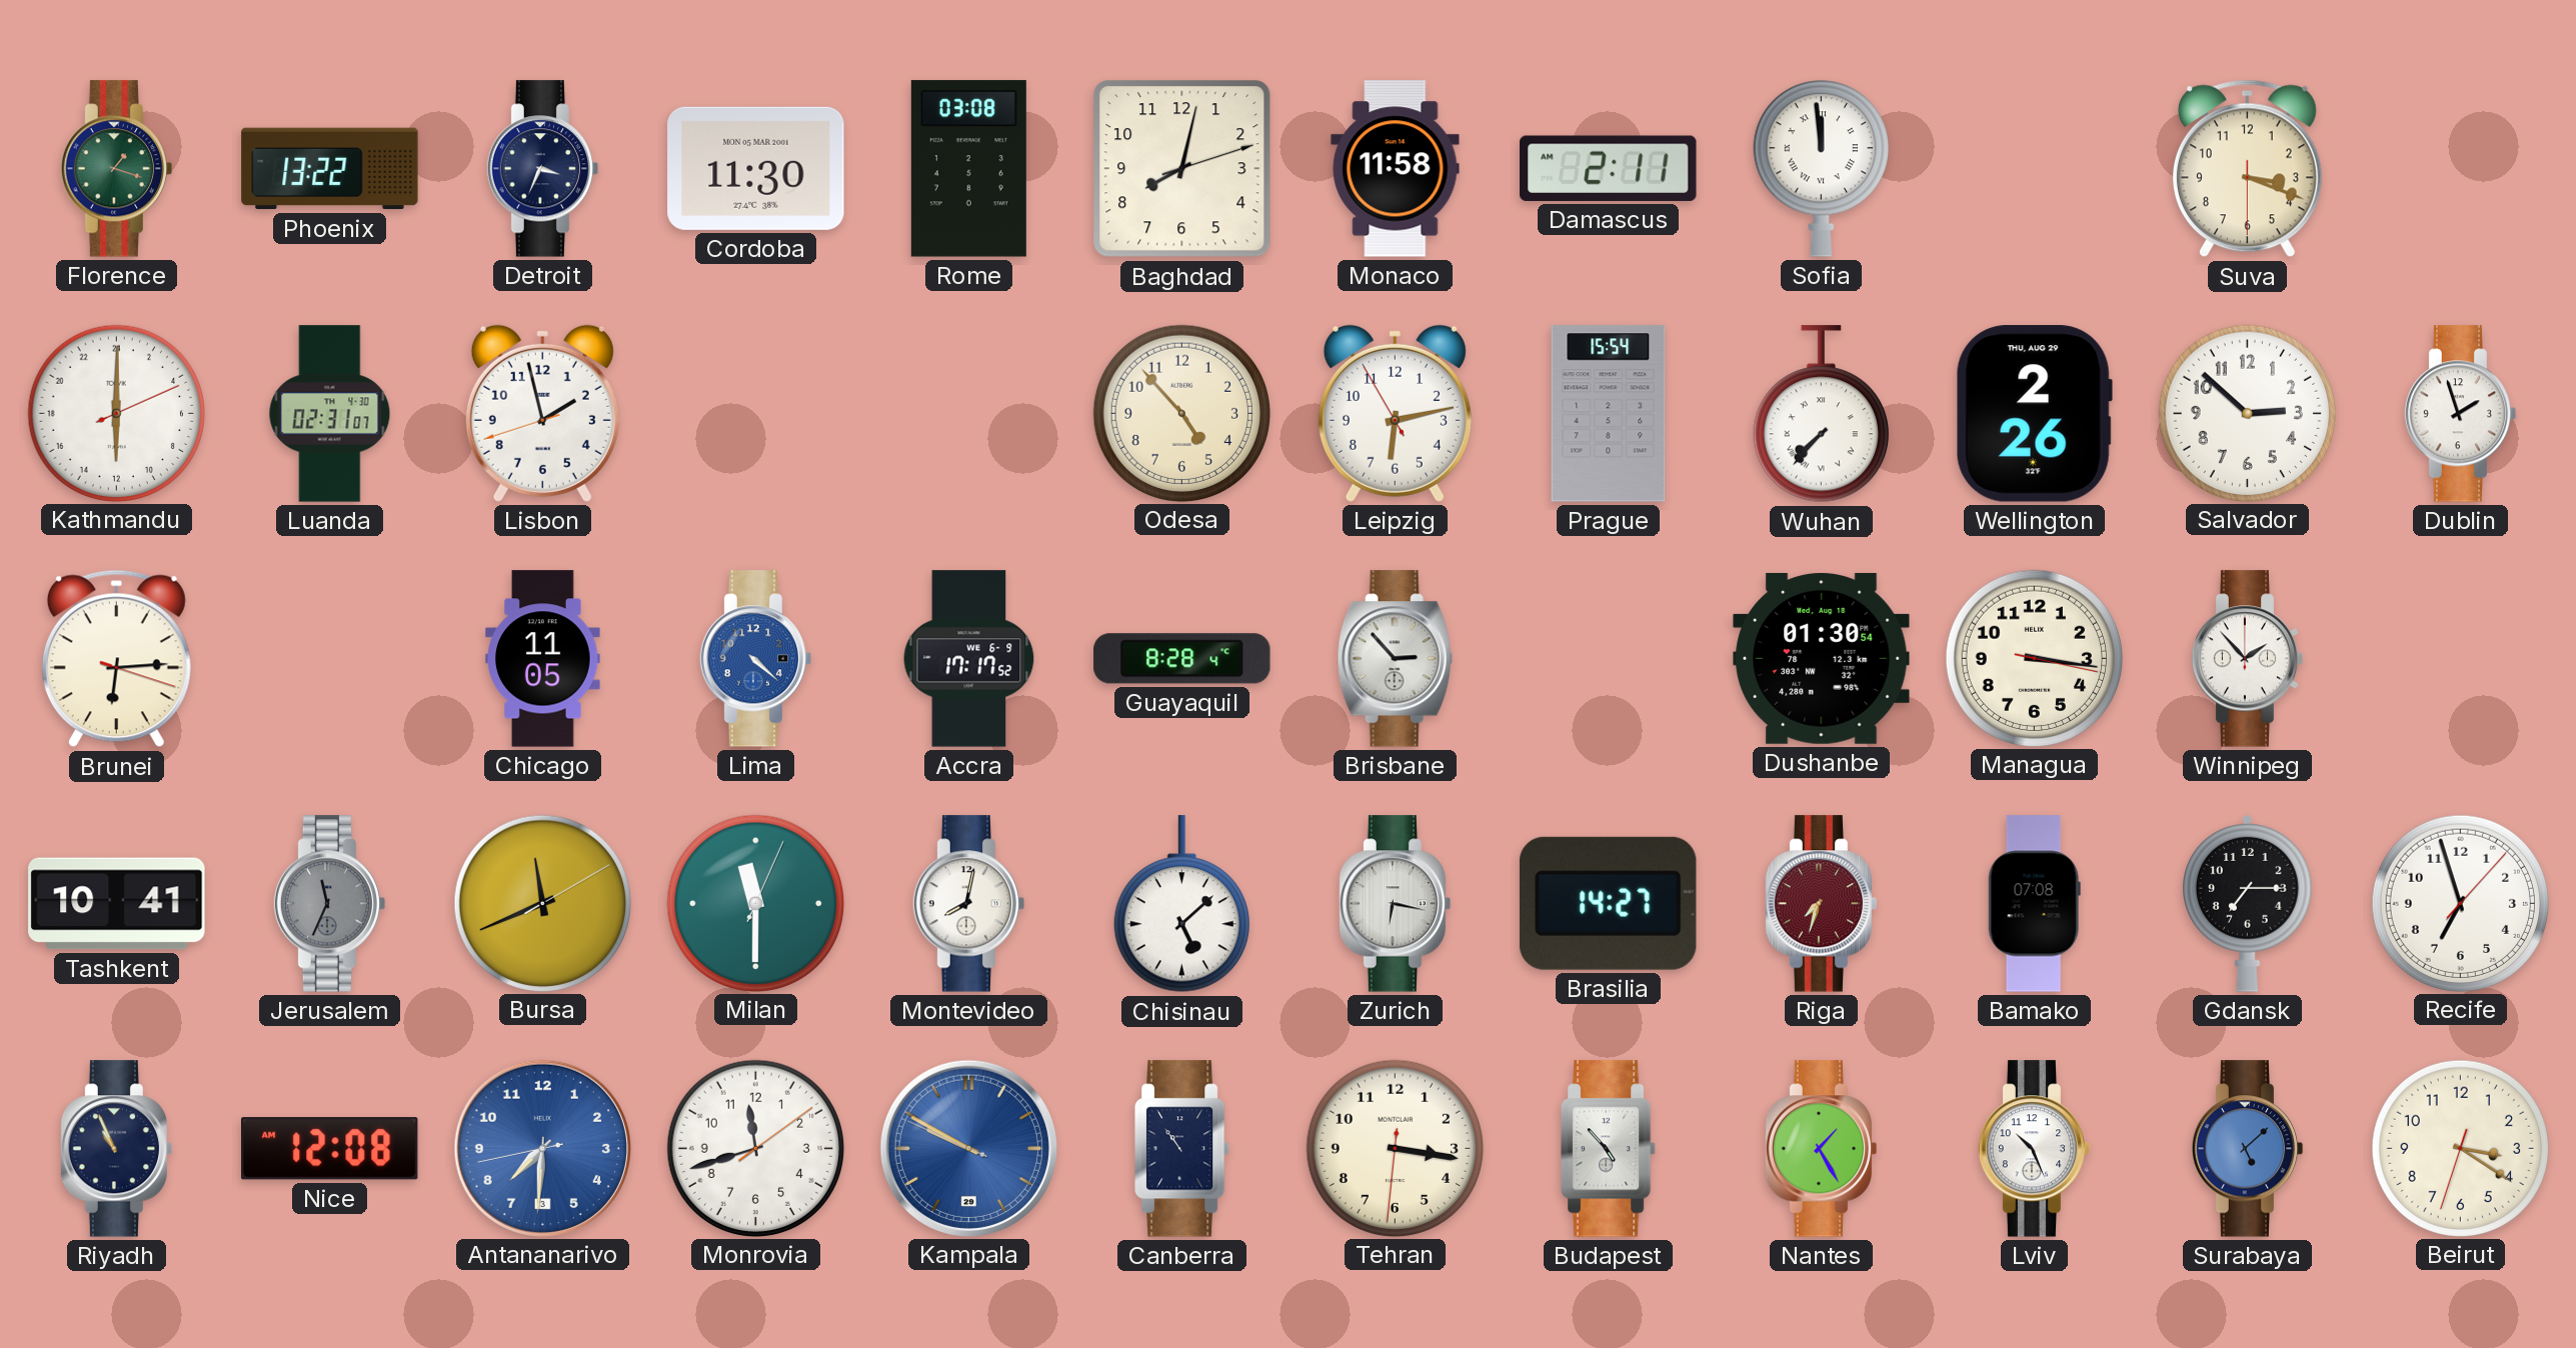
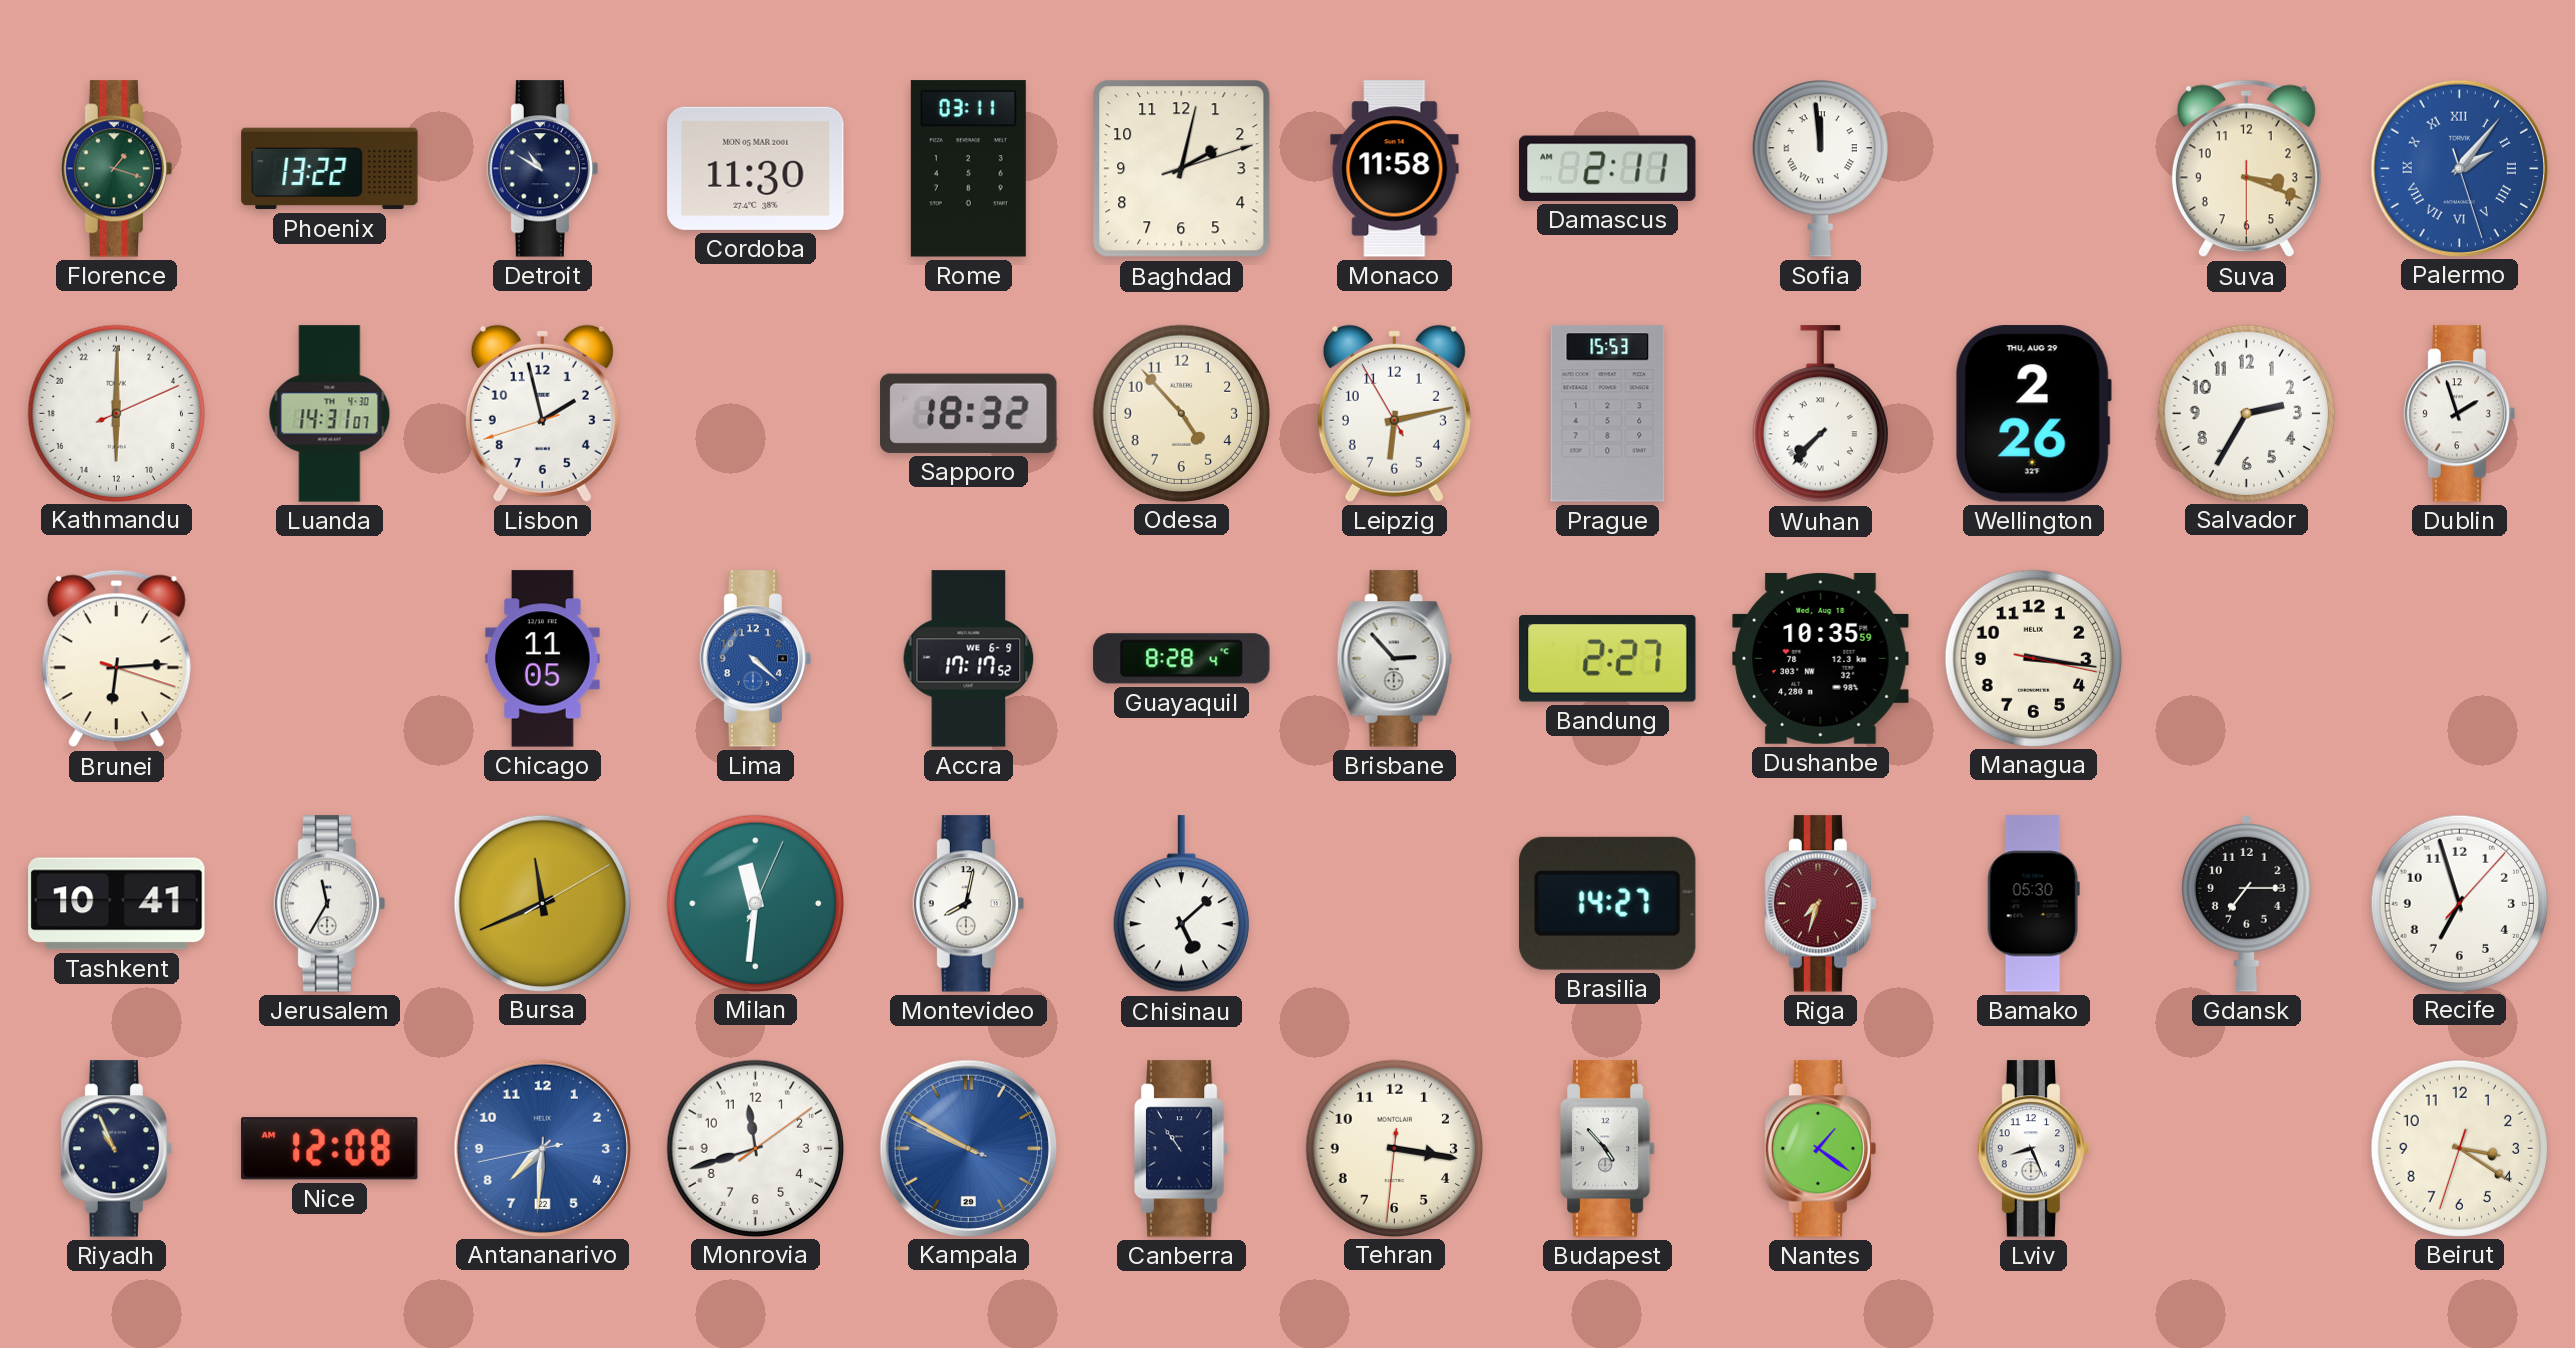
Detroit: 3:34 -> 10:50
Rome: 03:08 -> 03:11
Baghdad: 8:02 -> 2:02
Palermo: none -> 2:06
Luanda: 02:31 -> 14:31
Sapporo: none -> 18:32
Prague: 15:54 -> 15:53
Salvador: 2:52 -> 2:35
Bandung: none -> 2:27
Dushanbe: 01:30 -> 10:35
Winnipeg: 1:53 -> none
Jerusalem: 11:34 -> 11:35
Jerusalem dial: grey -> white
Milan: 11:30 -> 11:31
Zurich: 6:17 -> none
Bamako: 07:08 -> 05:30
Antananarivo date: 3 -> 22
Nantes: 1:25 -> 1:21
Lviv: 10:26 -> 8:26
Surabaya: 5:08 -> none
